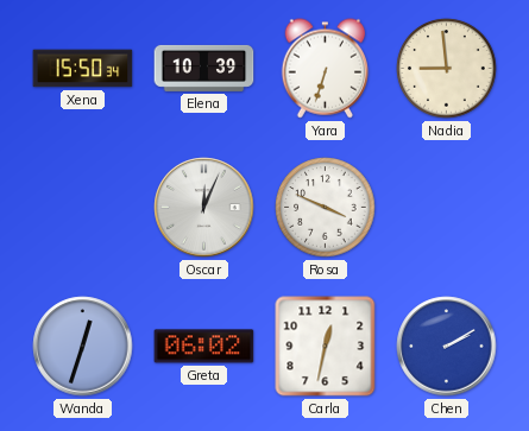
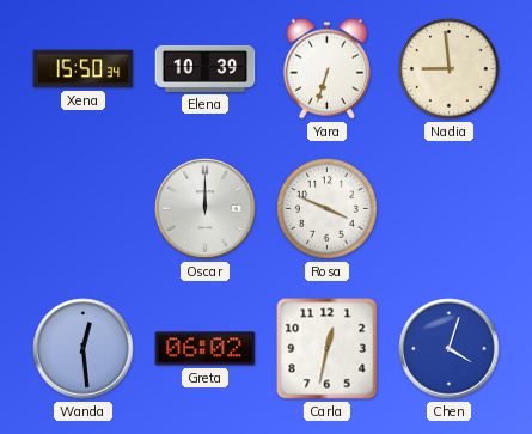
Oscar: 12:04 -> 12:00
Wanda: 12:33 -> 12:29
Chen: 2:10 -> 4:03
